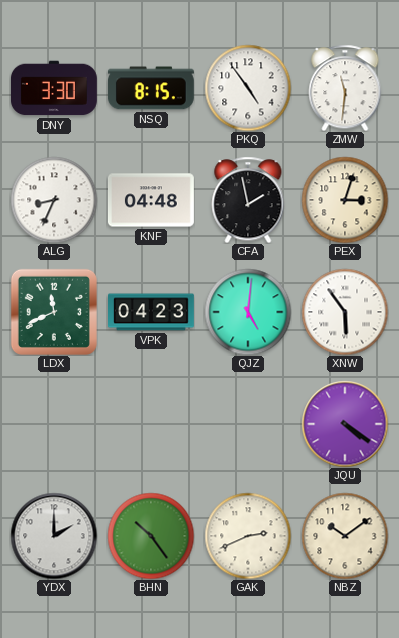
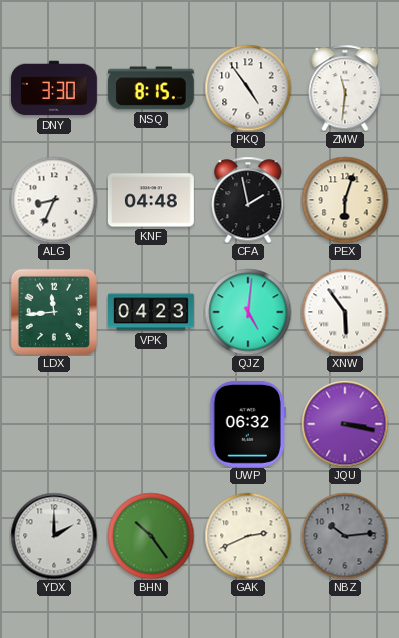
PEX: 3:03 -> 6:03
LDX: 11:41 -> 11:44
UWP: none -> 06:32
JQU: 4:21 -> 3:17
NBZ: 10:09 -> 10:14
NBZ dial: cream -> grey
